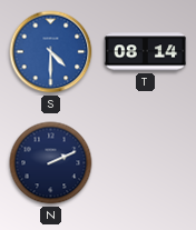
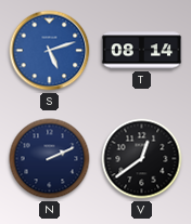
S: 4:30 -> 5:12
V: none -> 12:39
